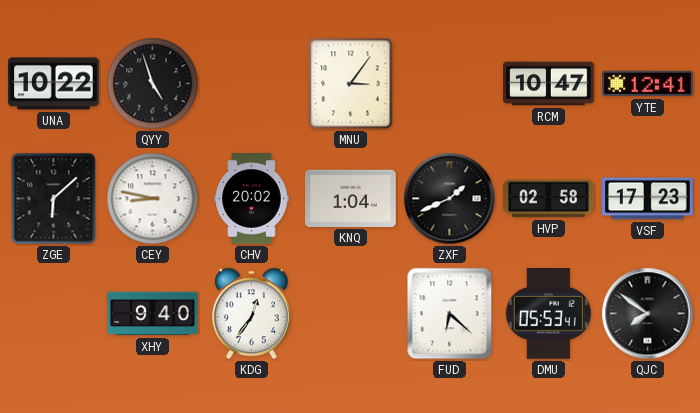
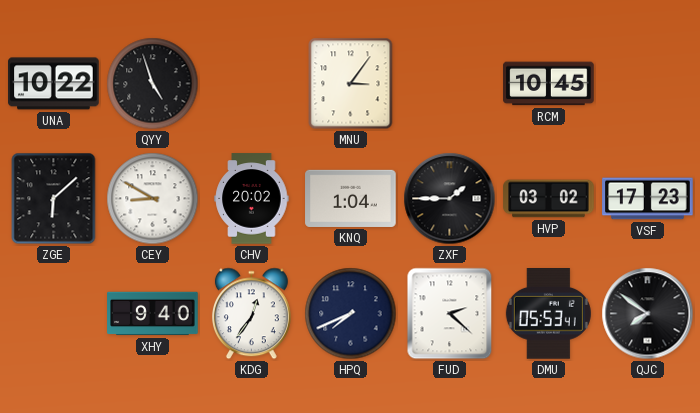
RCM: 10:47 -> 10:45
YTE: 12:41 -> none
CEY: 8:47 -> 8:50
ZXF: 1:41 -> 1:45
HVP: 02:58 -> 03:02
HPQ: none -> 7:41
FUD: 6:22 -> 2:22
